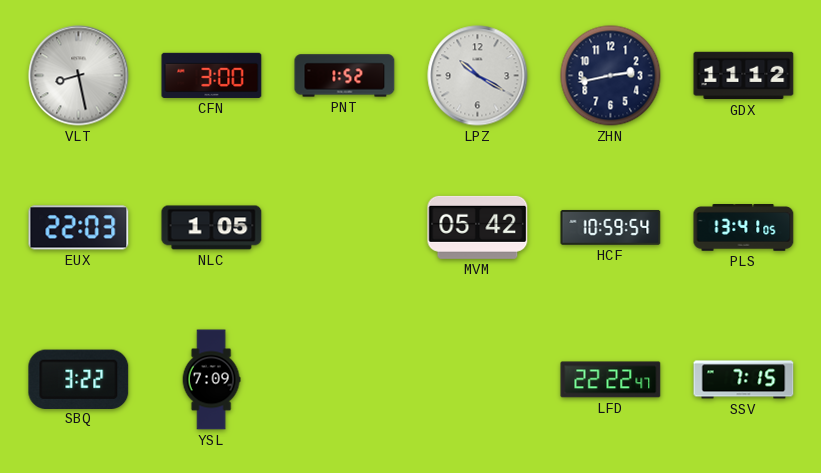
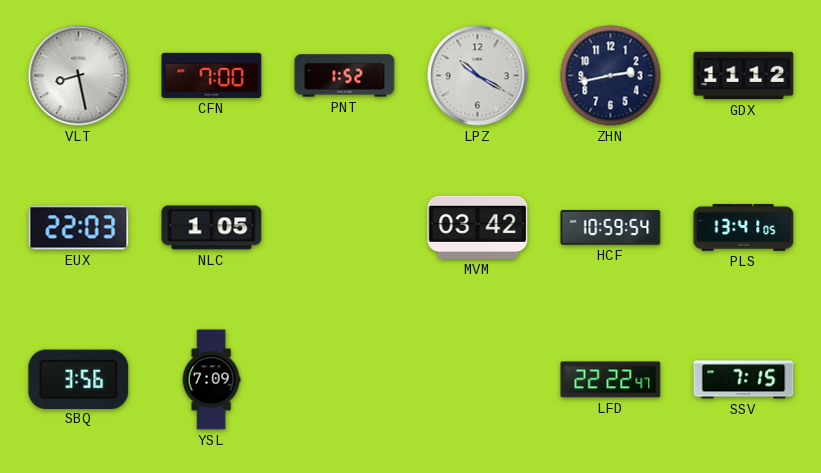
CFN: 3:00 -> 7:00
MVM: 05:42 -> 03:42
SBQ: 3:22 -> 3:56
